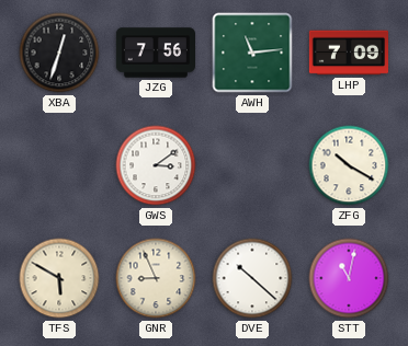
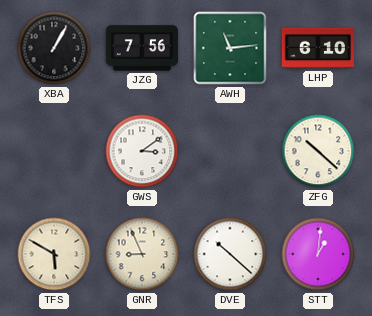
XBA: 12:33 -> 1:05
LHP: 7:09 -> 6:10
ZFG: 10:20 -> 10:22
STT: 11:02 -> 1:01
